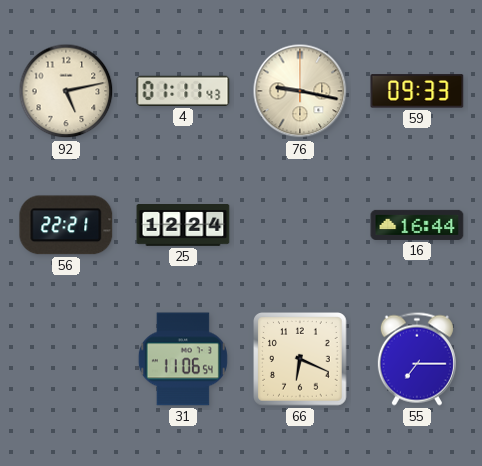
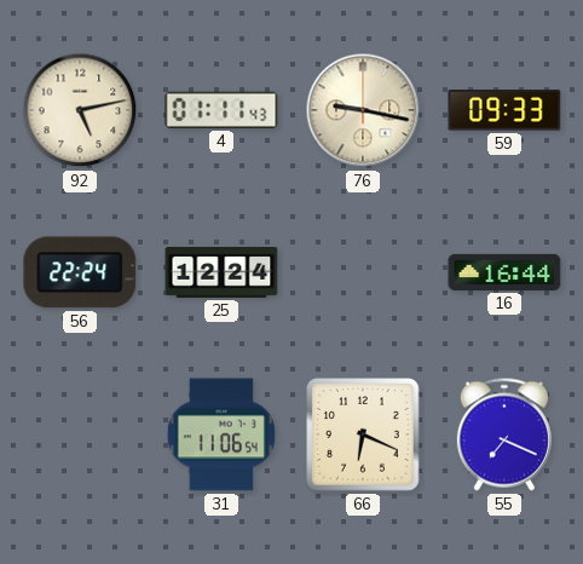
56: 22:21 -> 22:24
55: 7:15 -> 7:19
